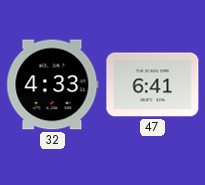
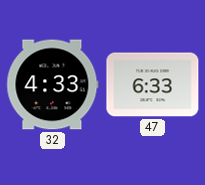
47: 6:41 -> 6:33
